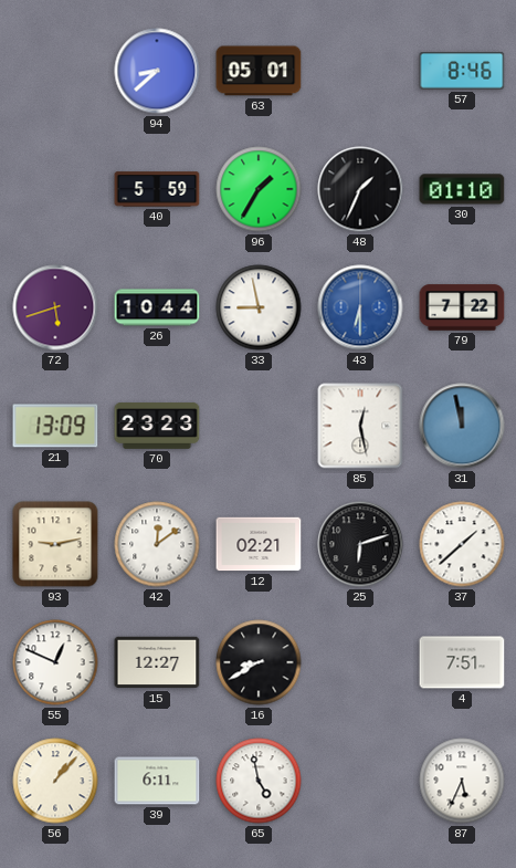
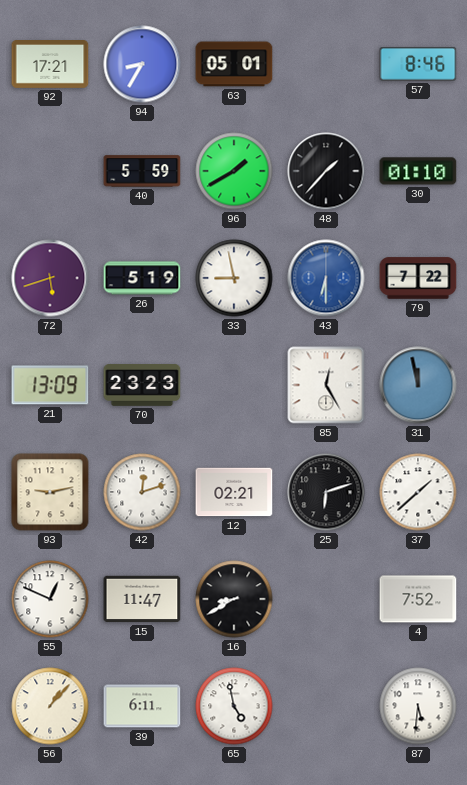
92: none -> 17:21
94: 8:38 -> 8:35
96: 1:35 -> 1:40
48: 1:34 -> 1:37
26: 10:44 -> 5:19
85: 12:28 -> 12:25
42: 12:09 -> 12:12
15: 12:27 -> 11:47
4: 7:51 -> 7:52
87: 5:34 -> 5:31
